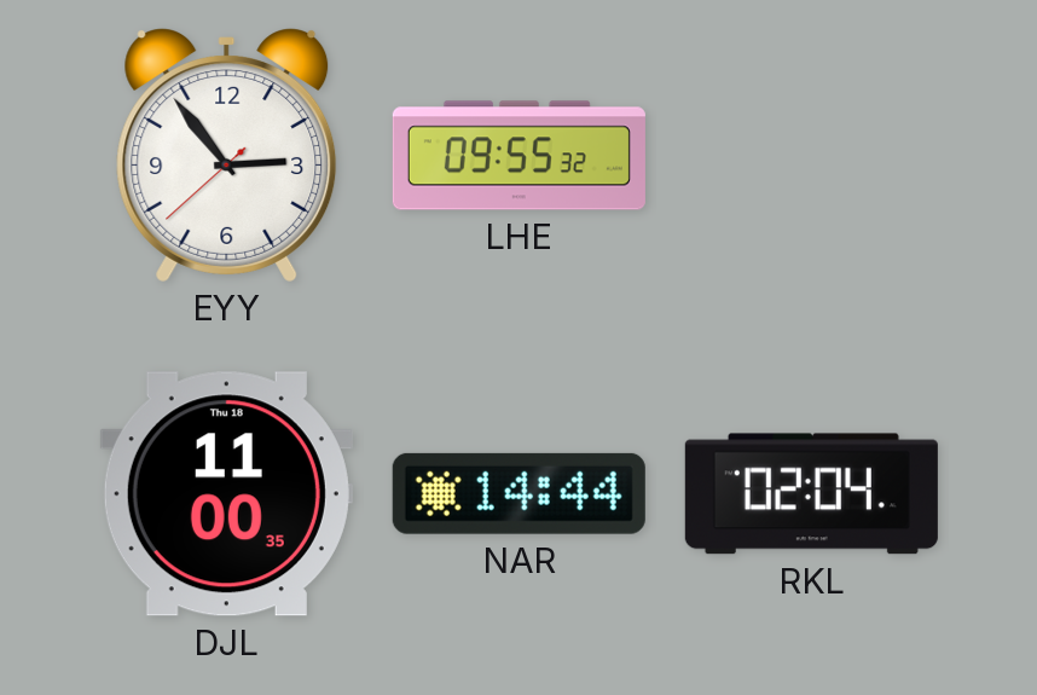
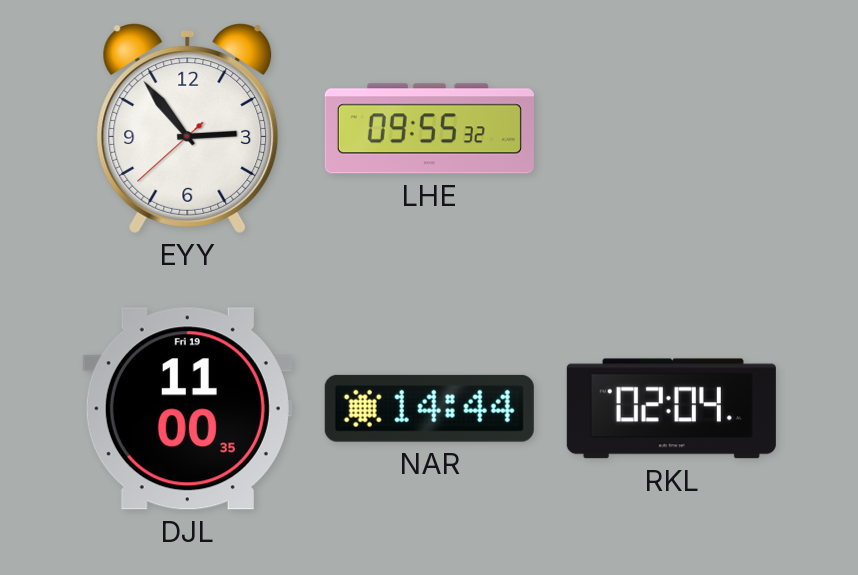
DJL date: Thu 18 -> Fri 19
